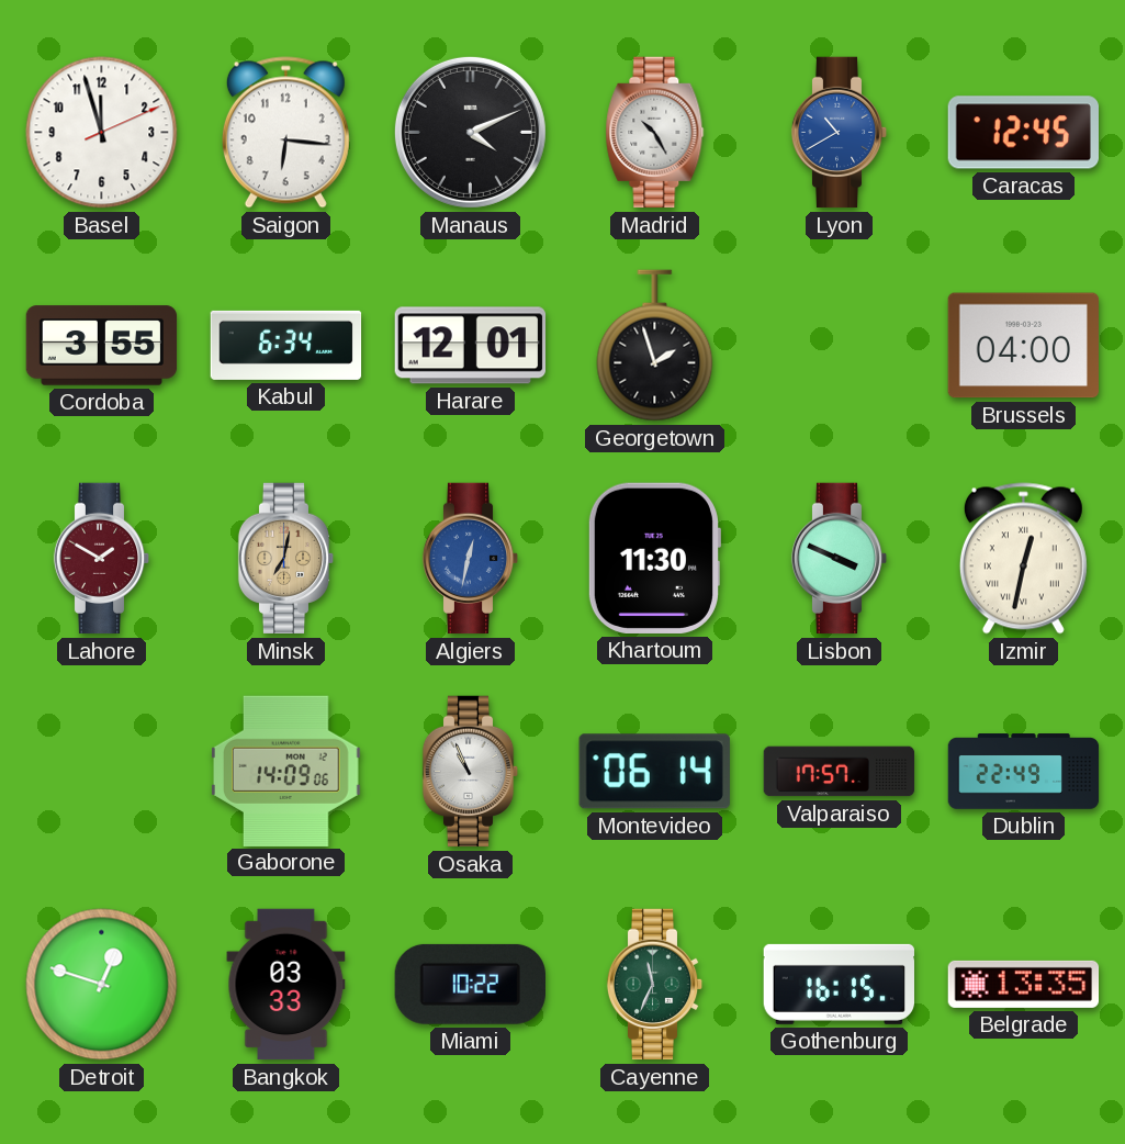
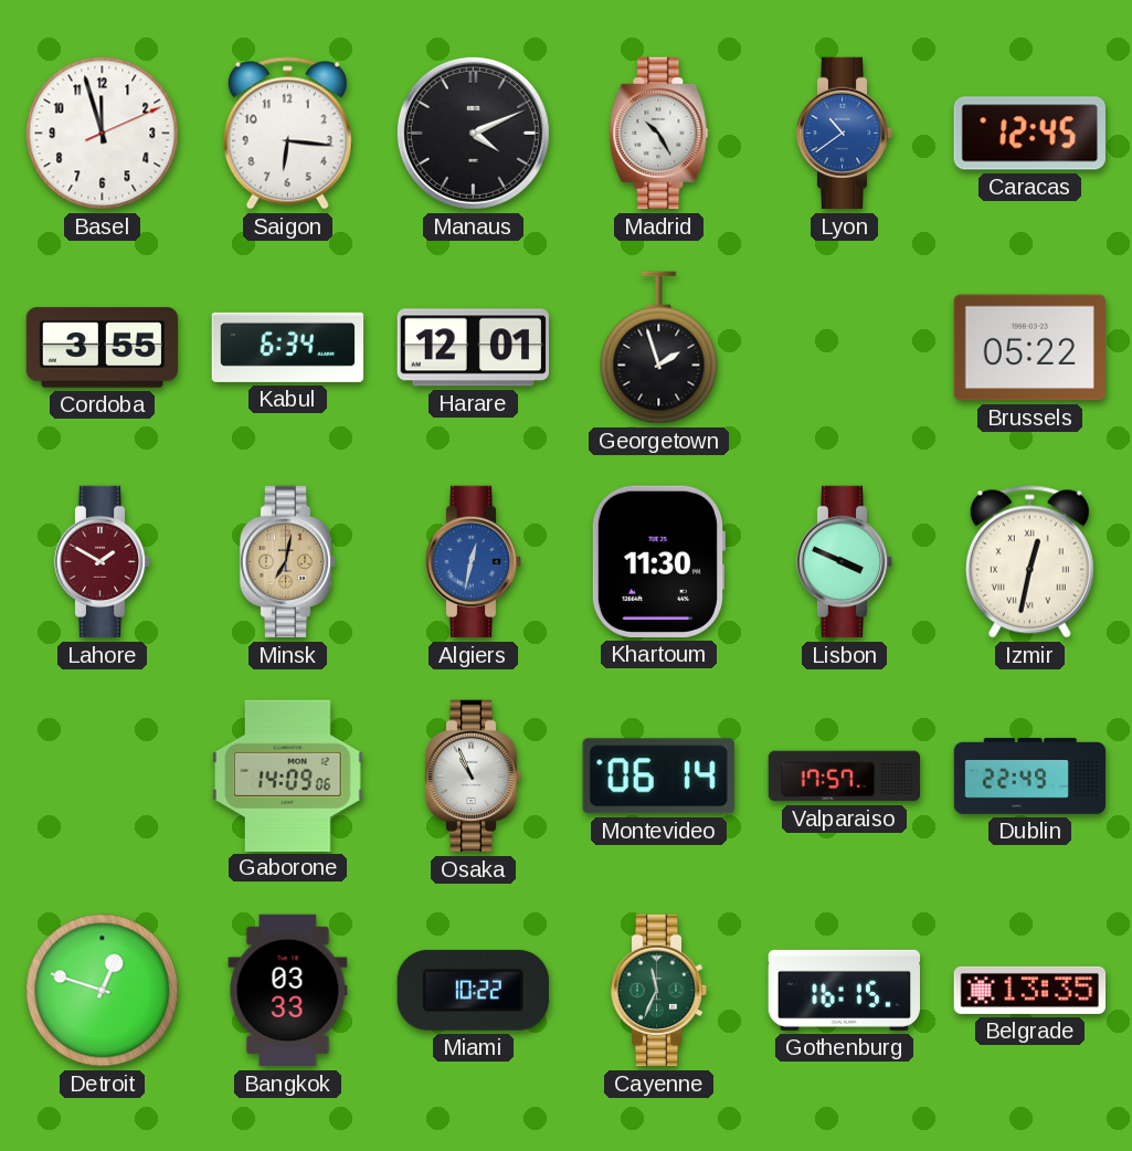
Lyon: 10:40 -> 10:39
Brussels: 04:00 -> 05:22
